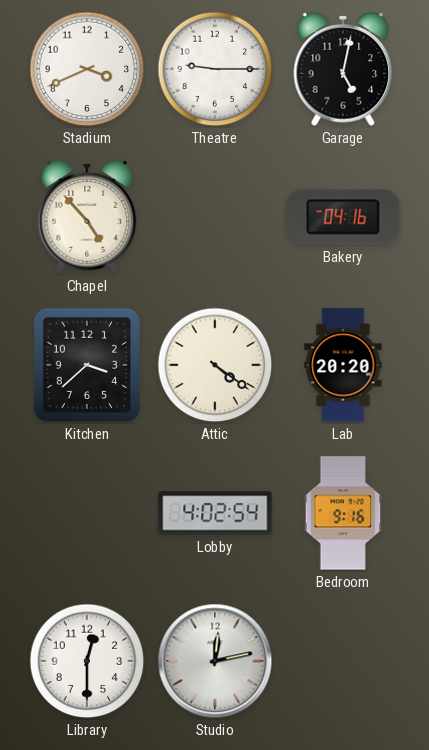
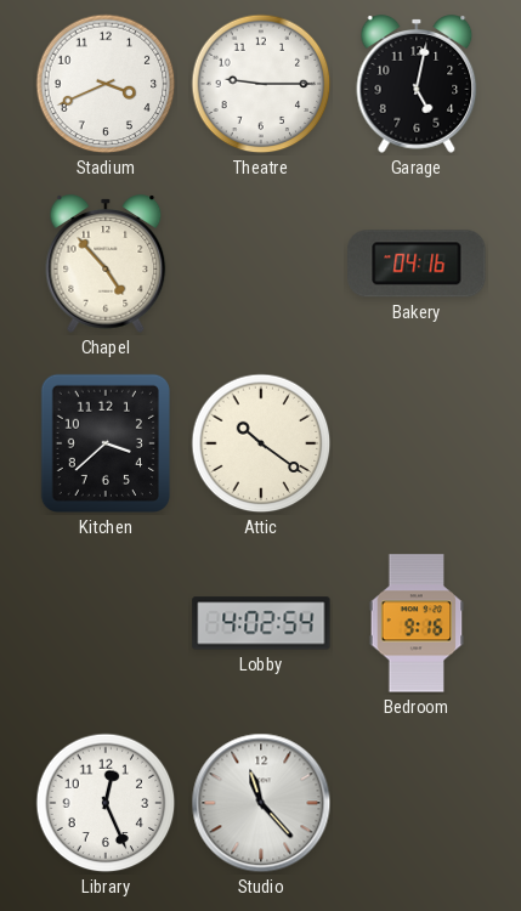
Attic: 4:21 -> 10:21
Lab: 20:20 -> none
Library: 12:30 -> 12:26
Studio: 12:13 -> 11:23
